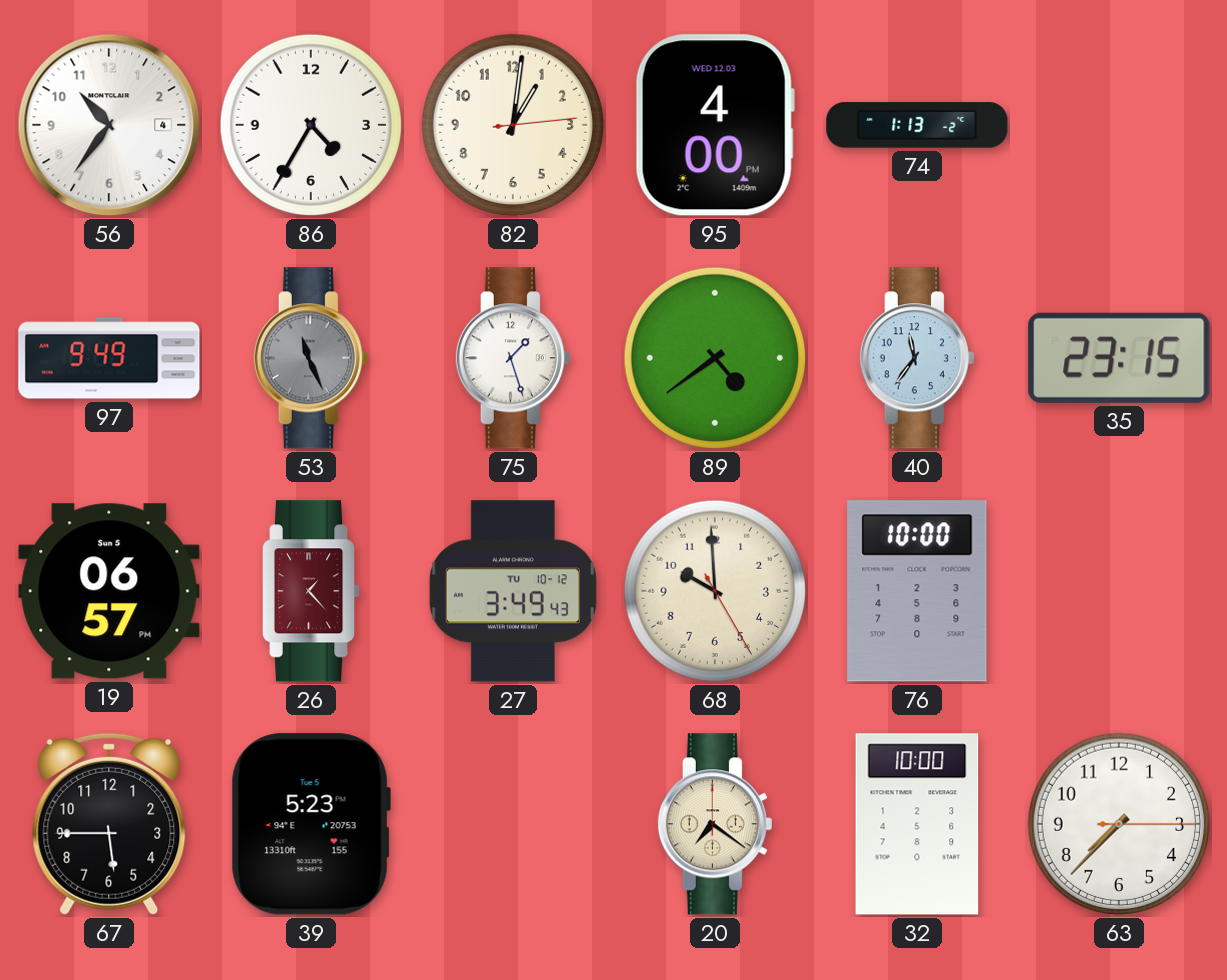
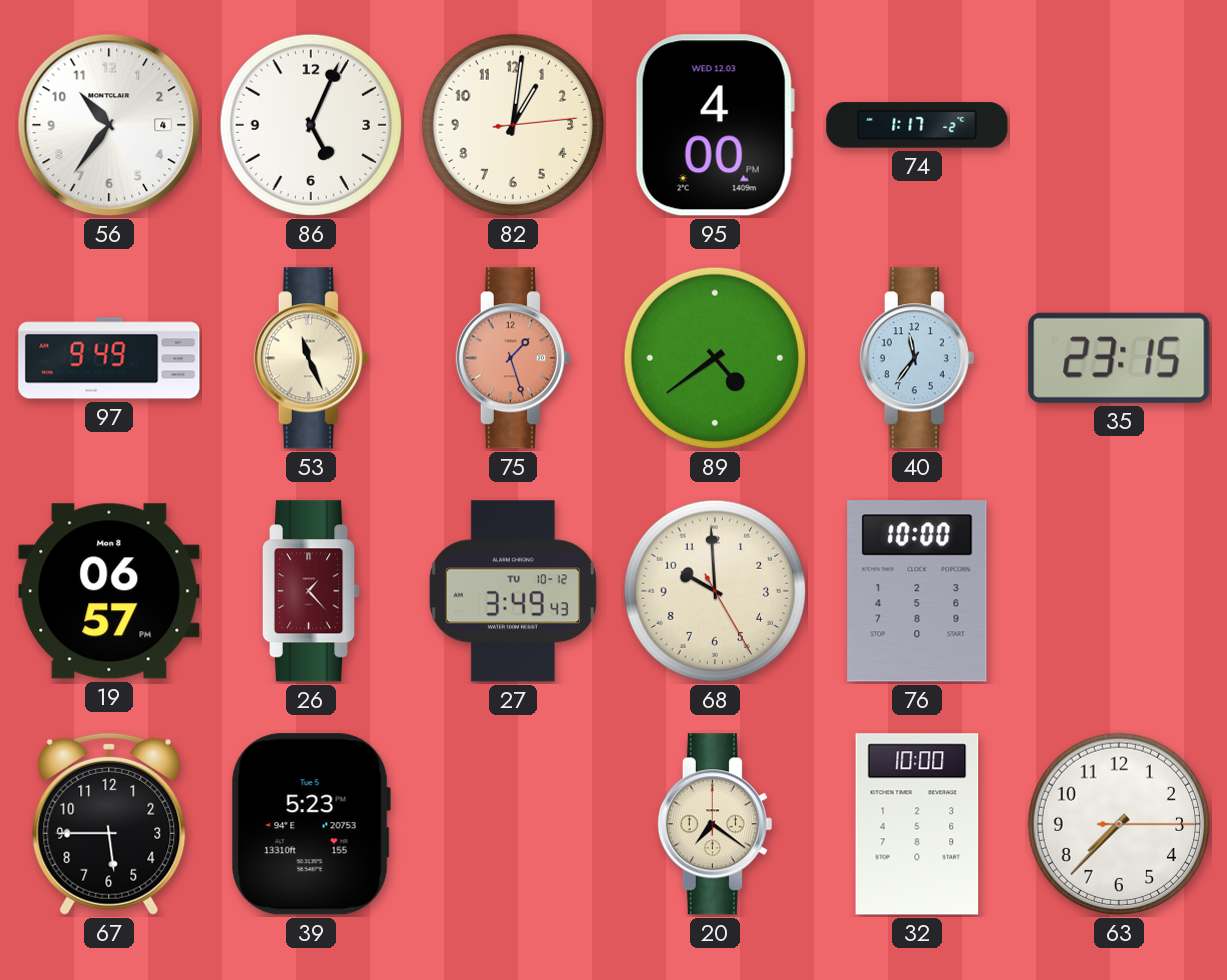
86: 4:35 -> 5:04
74: 1:13 -> 1:17
53 dial: grey -> cream
75 dial: white -> salmon
19 date: Sun 5 -> Mon 8
